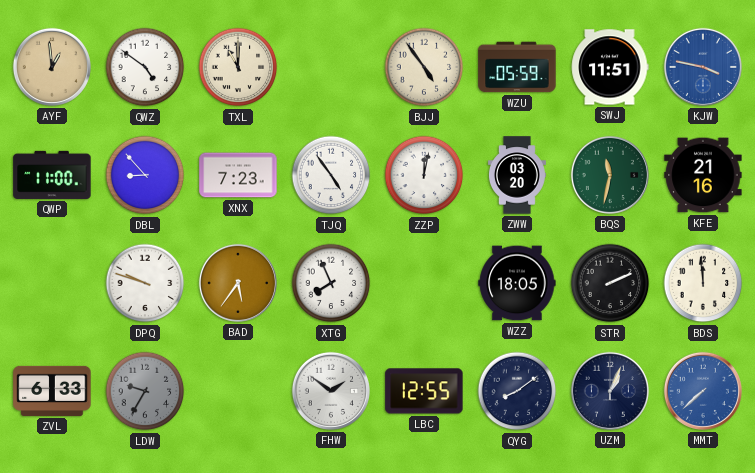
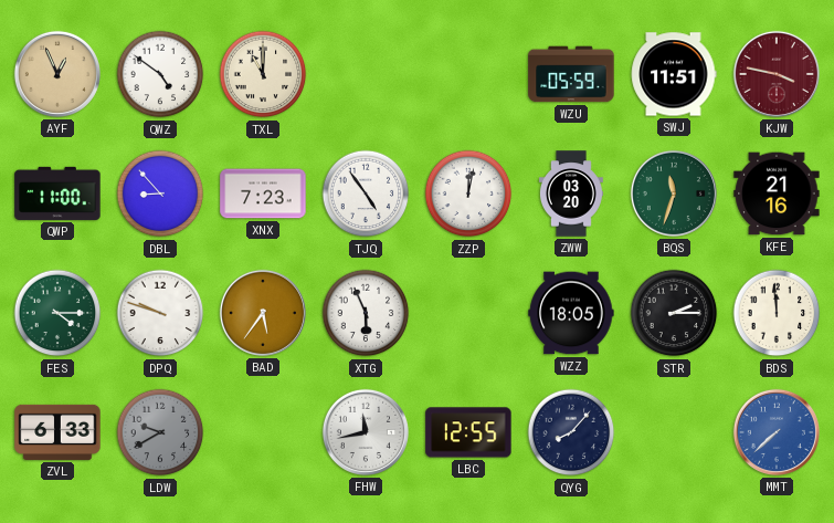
AYF: 12:59 -> 12:56
BJJ: 4:54 -> none
KJW dial: blue -> burgundy
BQS: 11:32 -> 11:33
FES: none -> 4:15
XTG: 7:56 -> 5:56
STR: 2:11 -> 2:15
LDW: 9:35 -> 9:40
FHW: 1:51 -> 11:43
QYG: 8:09 -> 8:07
UZM: 1:04 -> none
